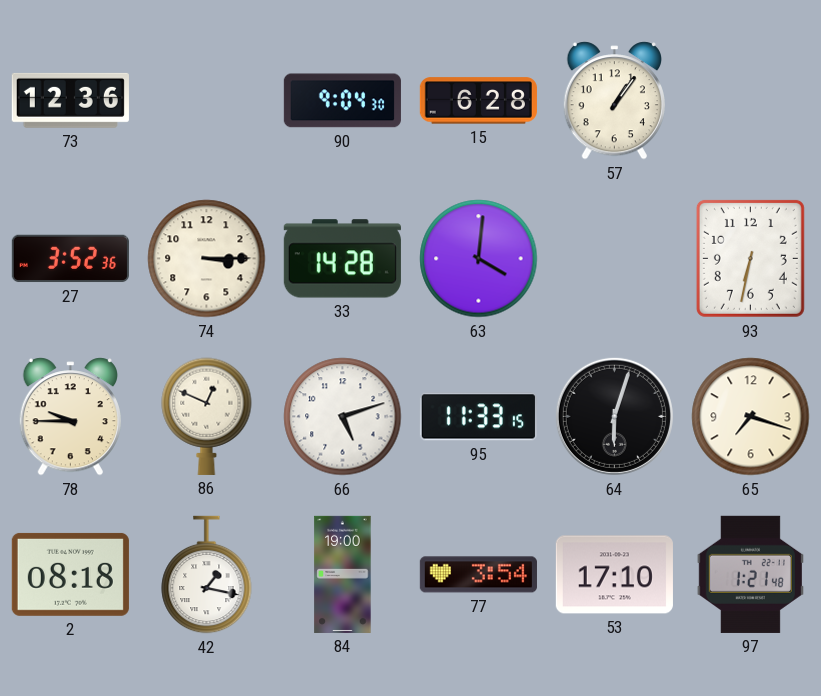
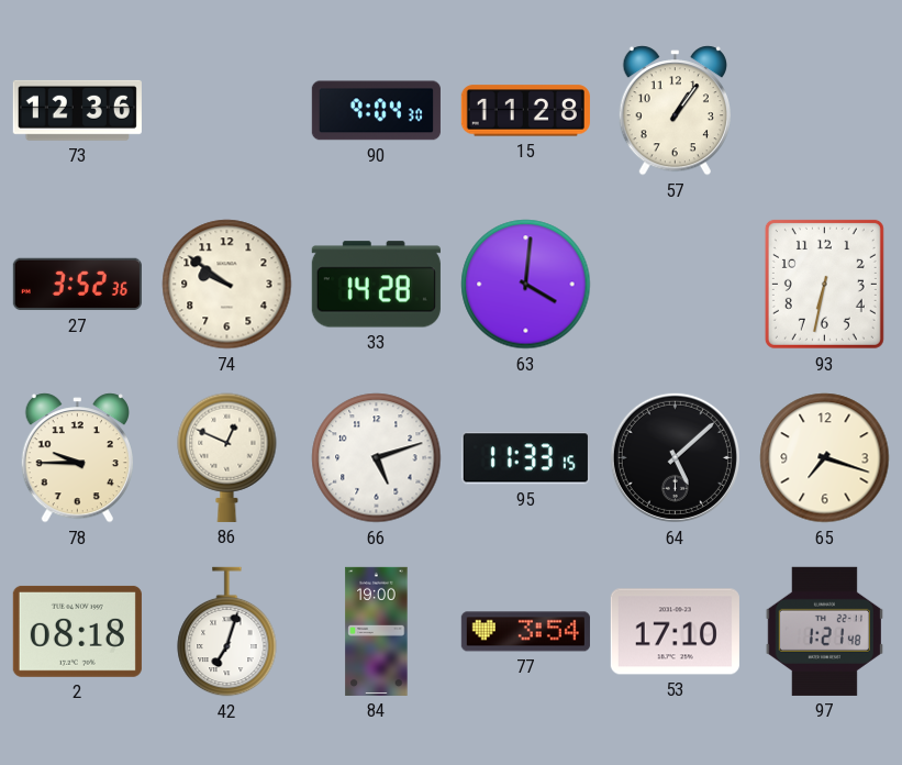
15: 6:28 -> 11:28
74: 3:15 -> 9:51
64: 6:03 -> 5:08
42: 1:17 -> 7:03
